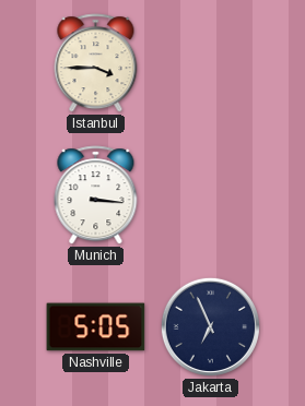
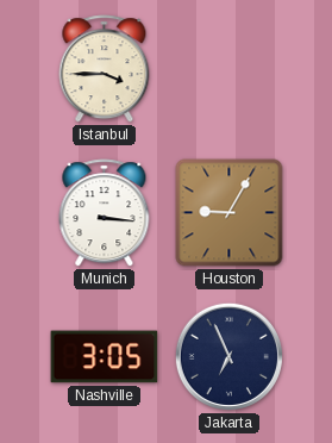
Houston: none -> 9:05
Nashville: 5:05 -> 3:05
